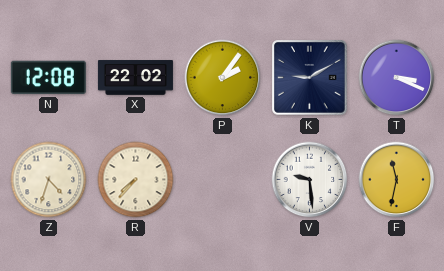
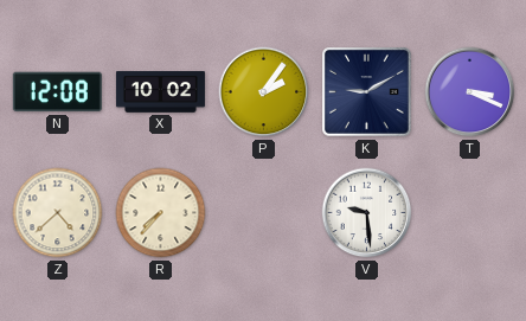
X: 22:02 -> 10:02
Z: 4:33 -> 4:38
F: 11:32 -> none
